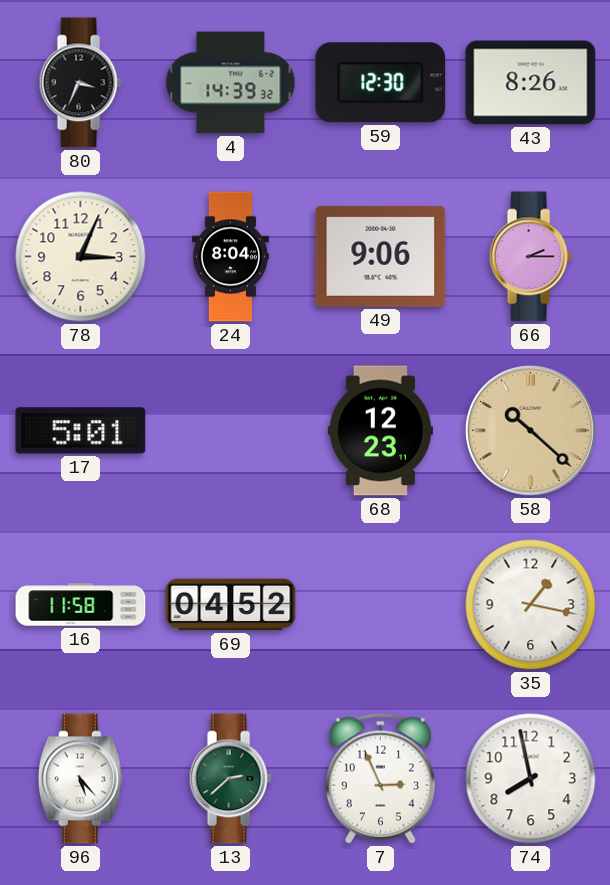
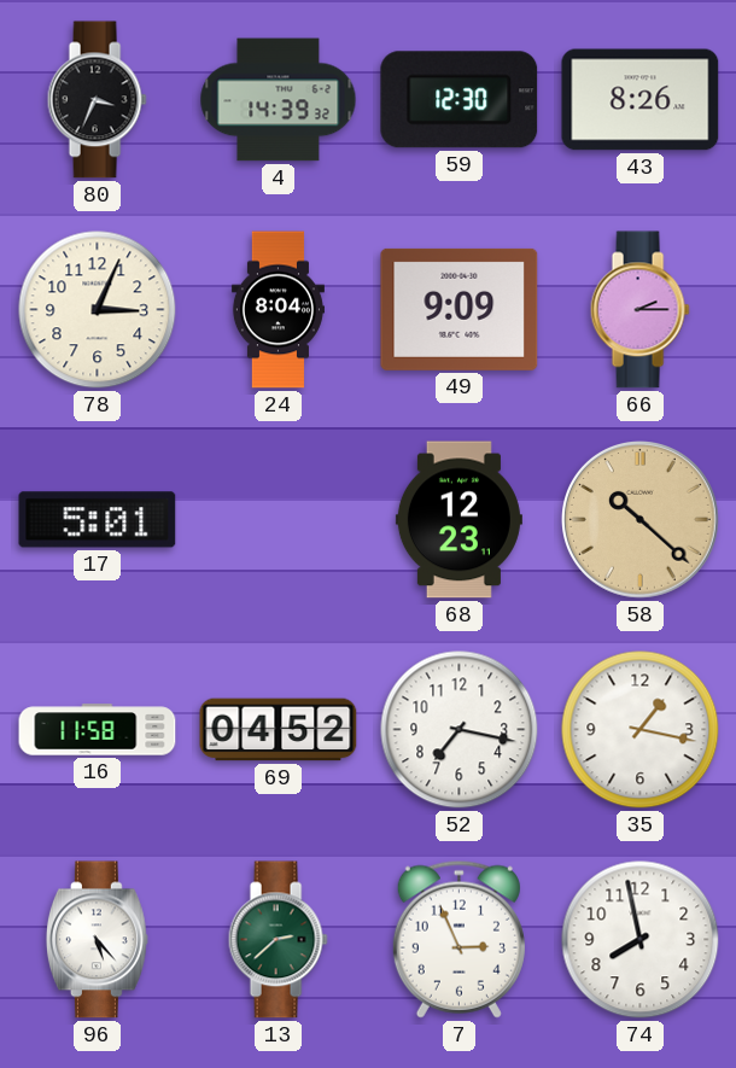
49: 9:06 -> 9:09
52: none -> 7:17
